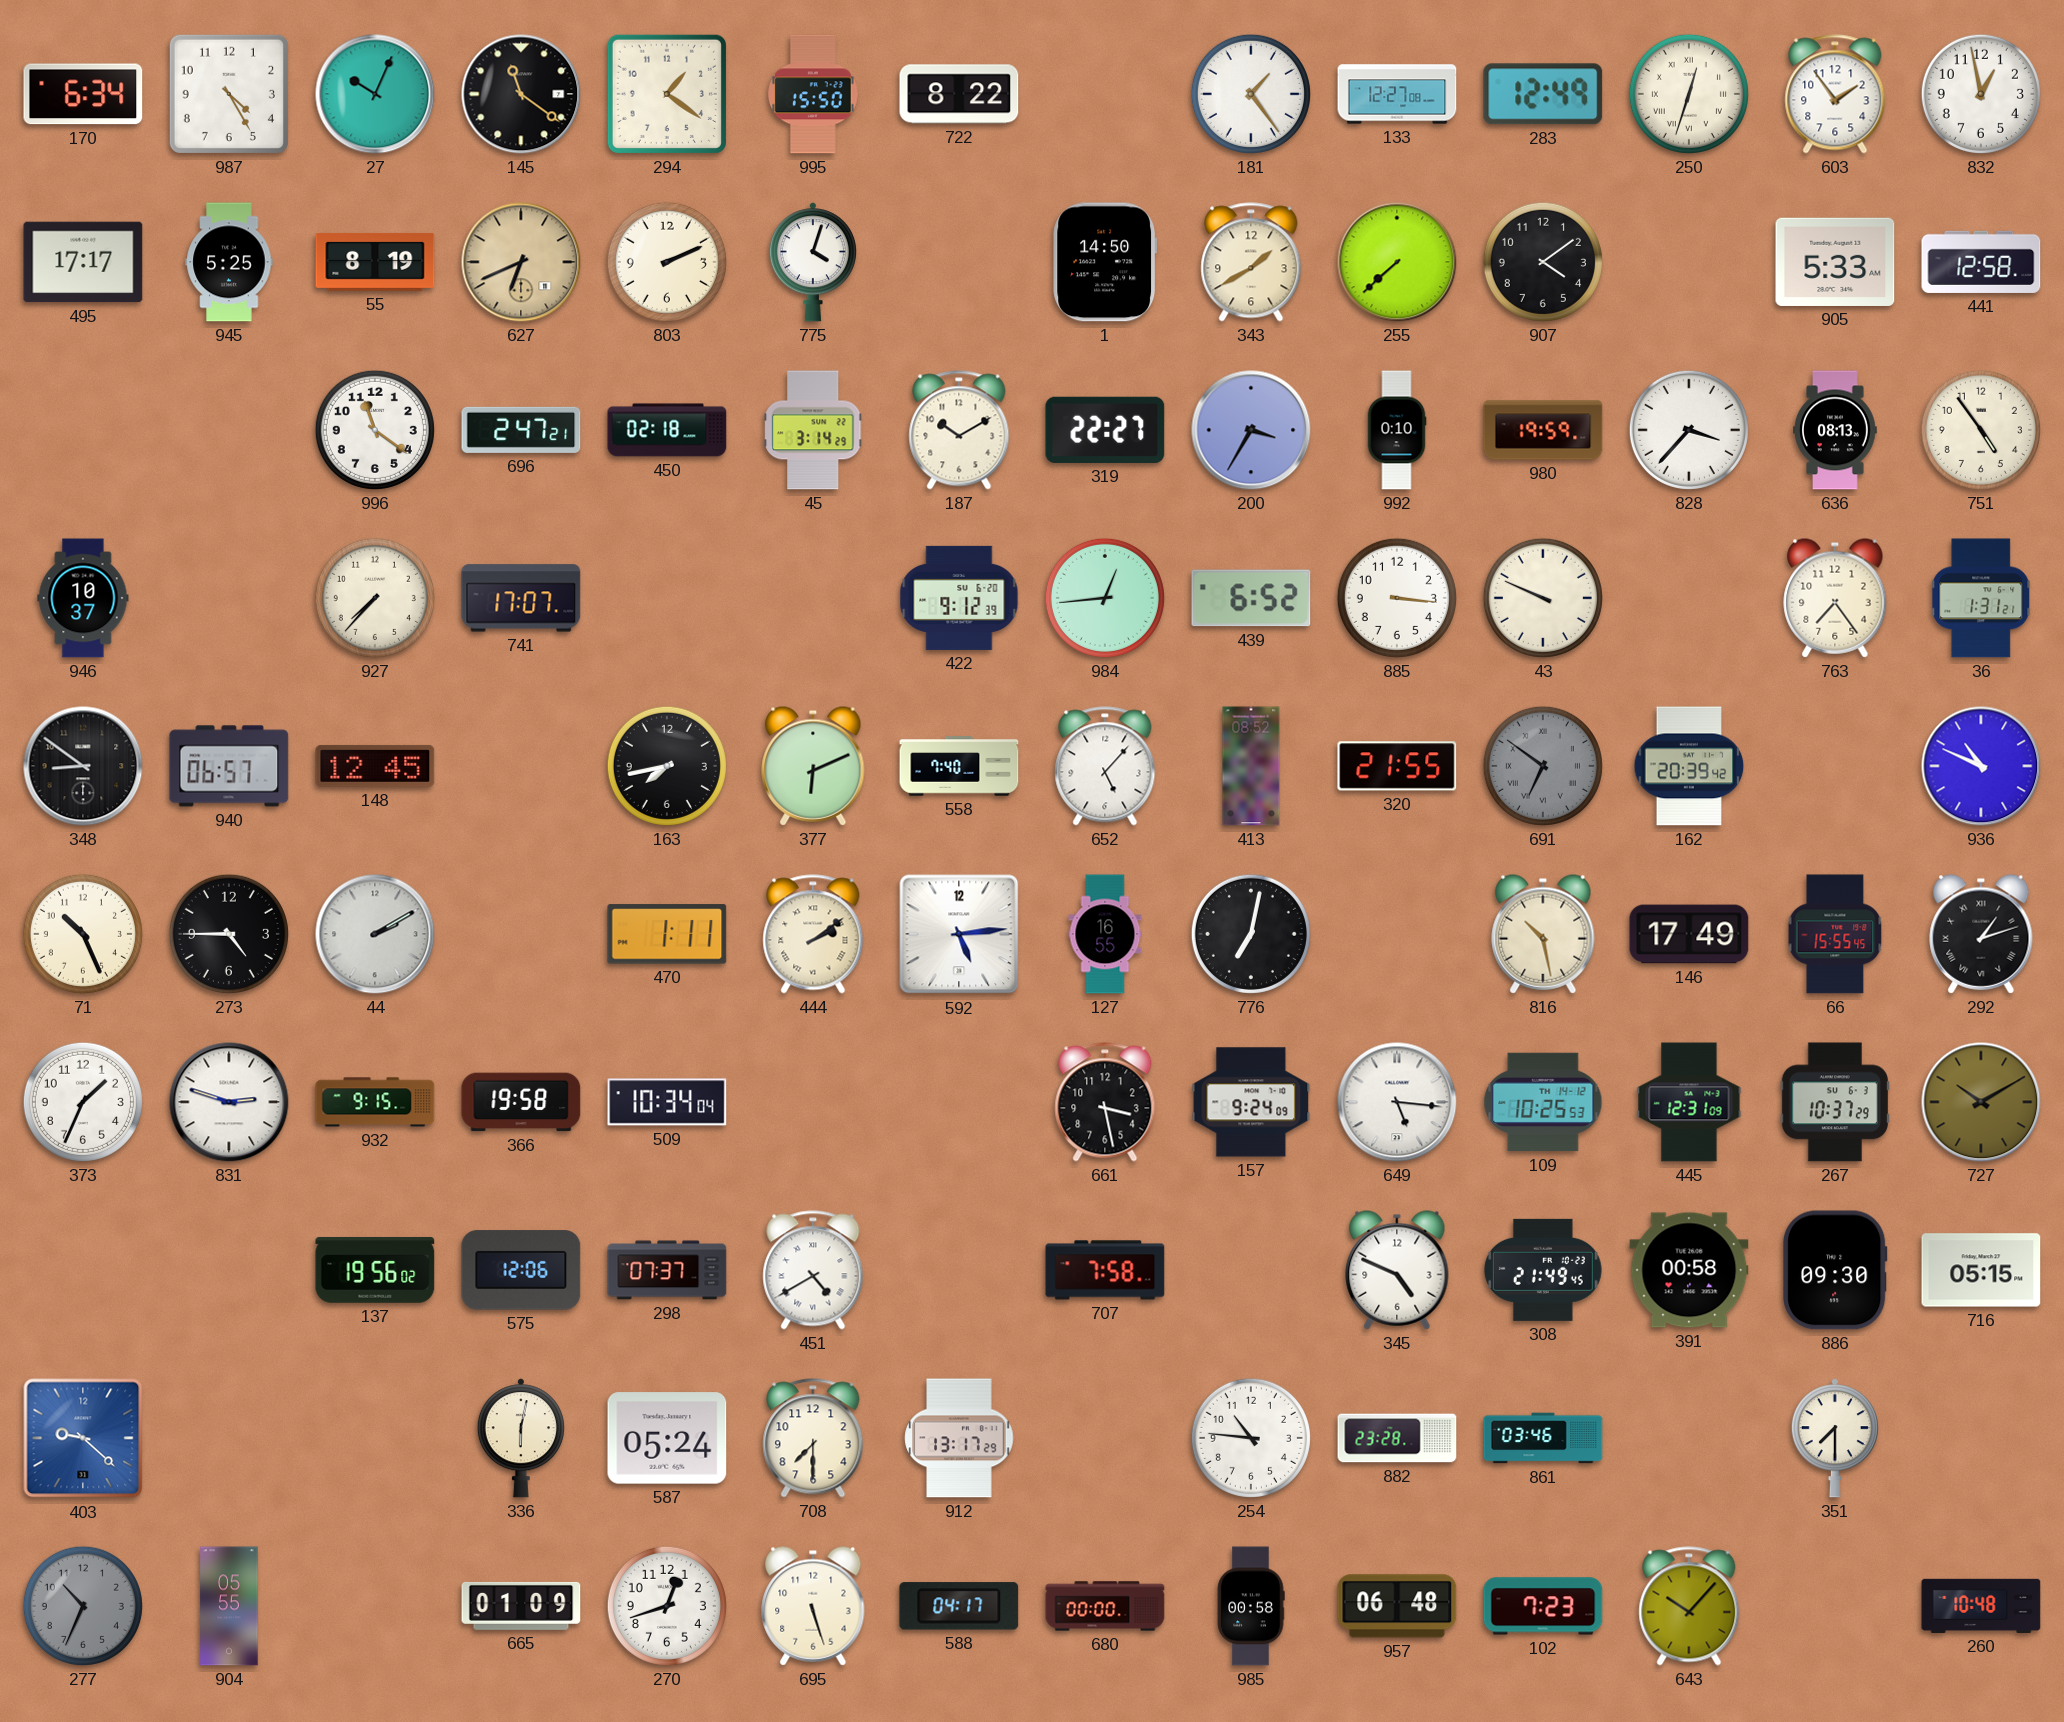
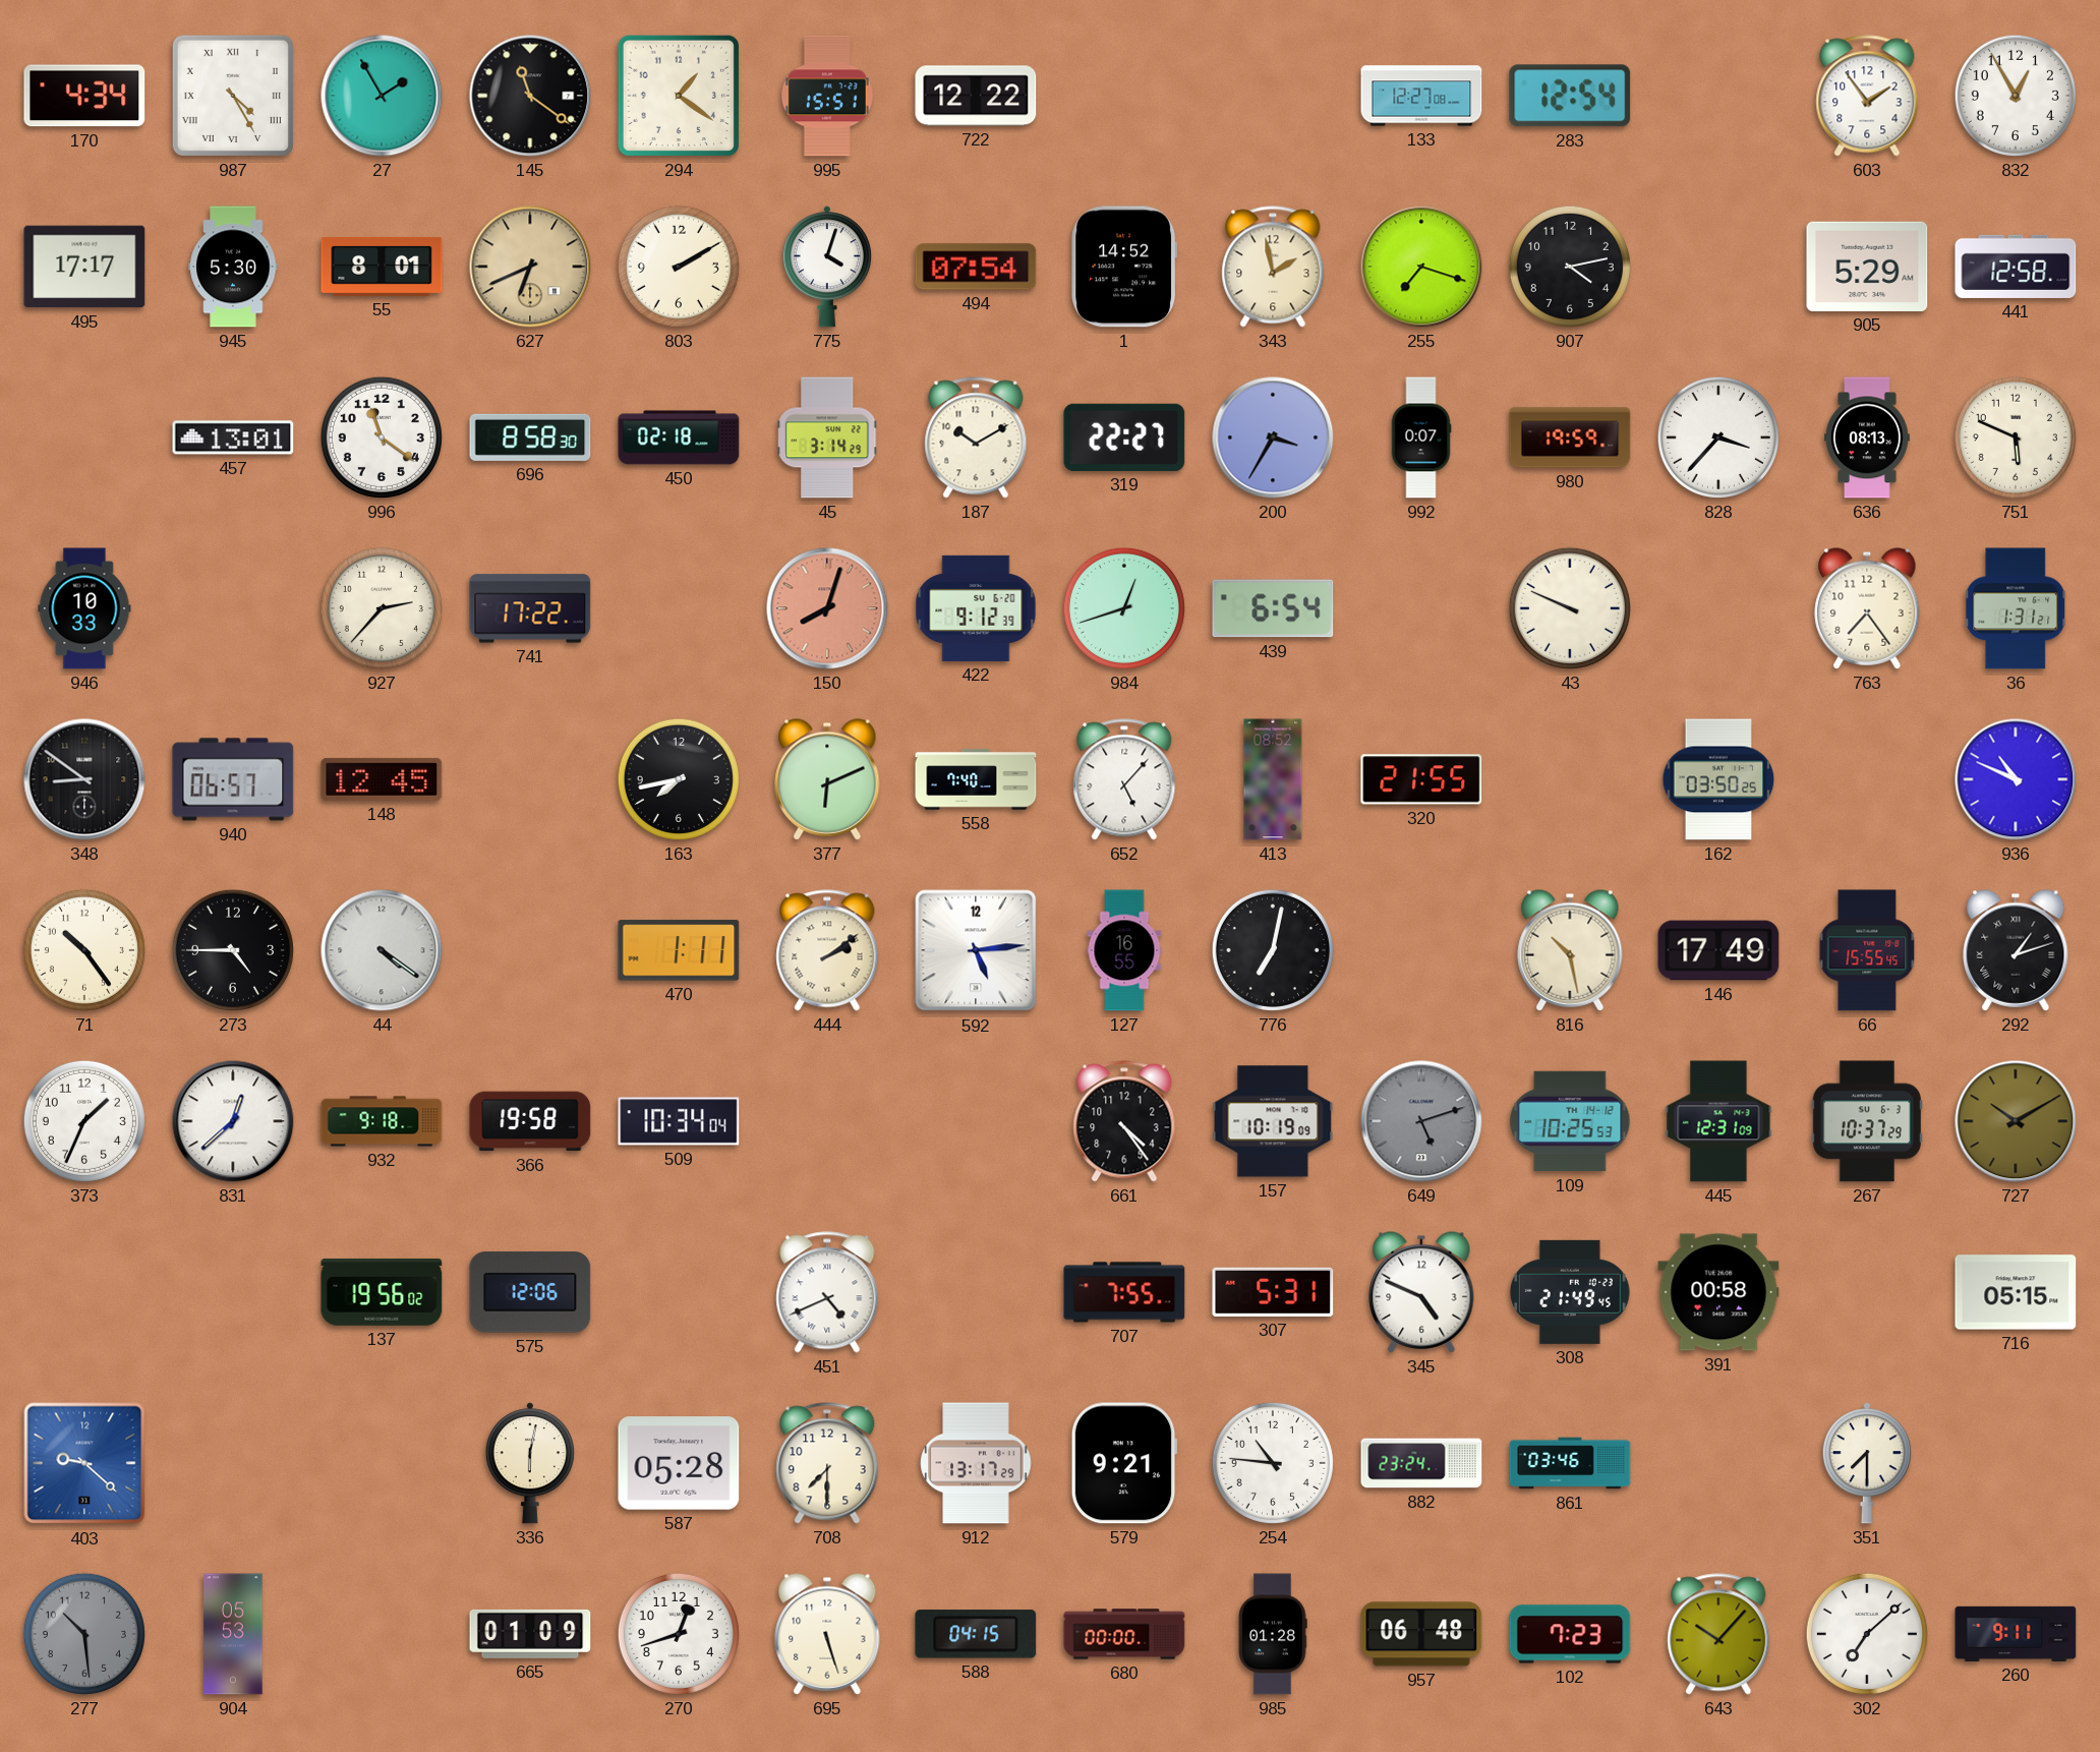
170: 6:34 -> 4:34
987 numerals: Arabic -> Roman
27: 10:04 -> 1:55
995: 15:50 -> 15:51
722: 8:22 -> 12:22
181: 1:24 -> none
283: 12:49 -> 12:54
250: 12:33 -> none
832: 12:58 -> 12:55
945: 5:25 -> 5:30
55: 8:19 -> 8:01
803: 2:11 -> 2:10
494: none -> 07:54
1: 14:50 -> 14:52
343: 1:40 -> 1:58
255: 7:38 -> 7:18
907: 4:09 -> 4:13
905: 5:33 -> 5:29
457: none -> 13:01
696: 2:47 -> 8:58
992: 0:10 -> 0:07
751: 4:54 -> 5:49
946: 10:37 -> 10:33
927: 7:37 -> 2:37
741: 17:07 -> 17:22
150: none -> 8:03
984: 12:44 -> 12:42
439: 6:52 -> 6:54
885: 3:16 -> none
691: 6:51 -> none
162: 20:39 -> 03:50
71: 10:26 -> 10:24
44: 2:10 -> 4:21
831: 2:48 -> 12:38
932: 9:15 -> 9:18
661: 3:28 -> 4:24
157: 9:24 -> 10:19
649: 5:16 -> 5:12
649 dial: white -> grey
298: 07:37 -> none
451: 4:40 -> 4:41
707: 7:58 -> 7:55
307: none -> 5:31
886: 09:30 -> none
587: 05:24 -> 05:28
579: none -> 9:21
882: 23:28 -> 23:24
277: 10:34 -> 10:29
904: 05:55 -> 05:53
588: 04:17 -> 04:15
985: 00:58 -> 01:28
302: none -> 7:08
260: 10:48 -> 9:11
